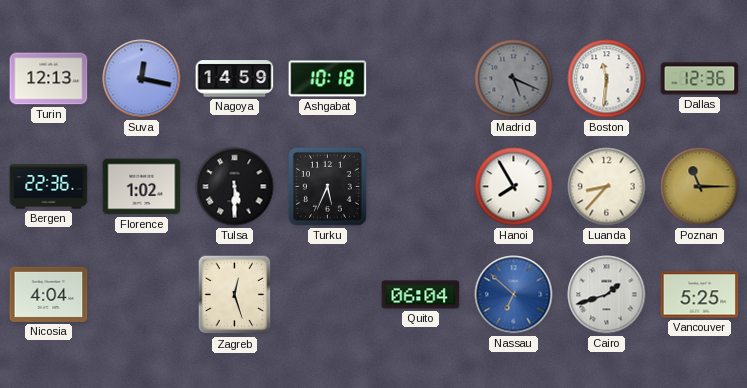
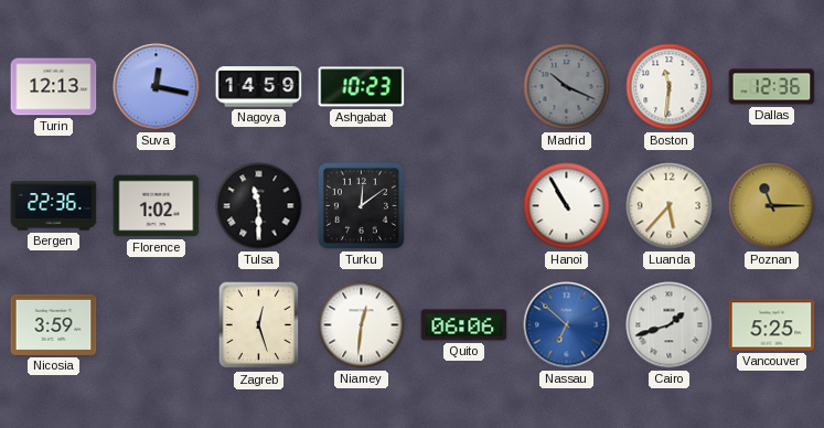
Ashgabat: 10:18 -> 10:23
Madrid: 5:19 -> 10:19
Tulsa: 5:30 -> 11:30
Turku: 5:34 -> 12:09
Hanoi: 7:55 -> 10:55
Luanda: 8:37 -> 5:37
Nicosia: 4:04 -> 3:59
Niamey: none -> 12:31
Quito: 06:04 -> 06:06
